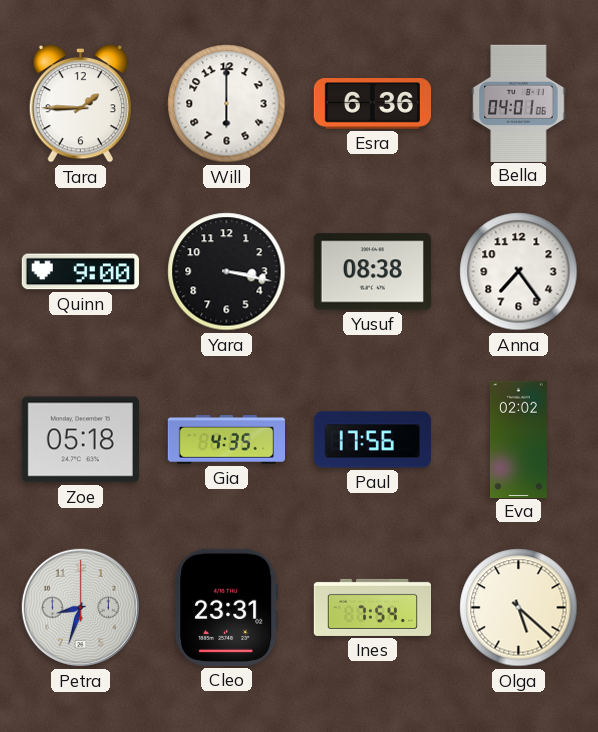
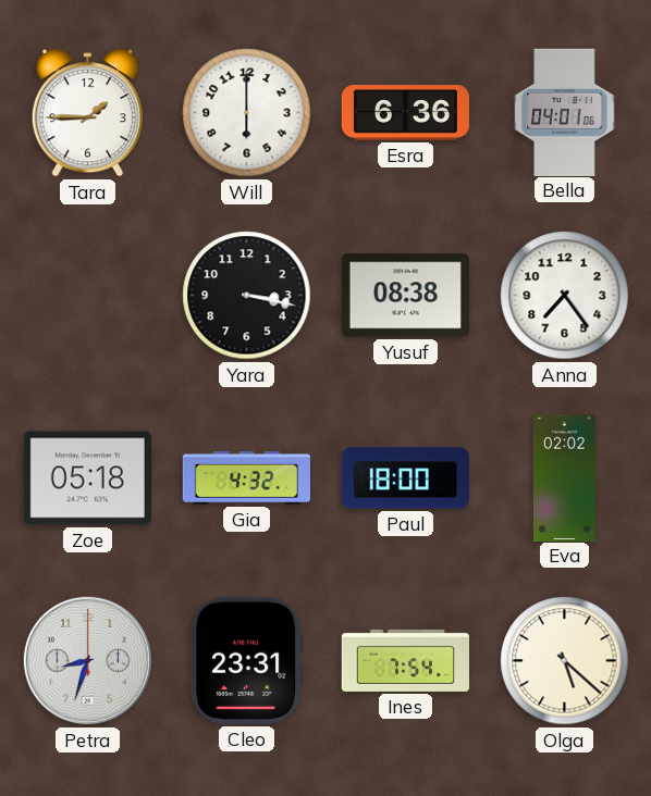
Quinn: 9:00 -> none
Gia: 4:35 -> 4:32
Paul: 17:56 -> 18:00
